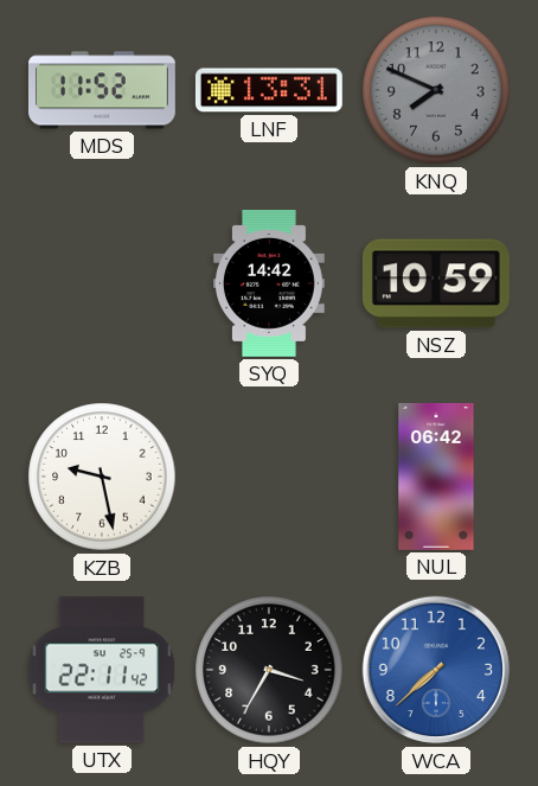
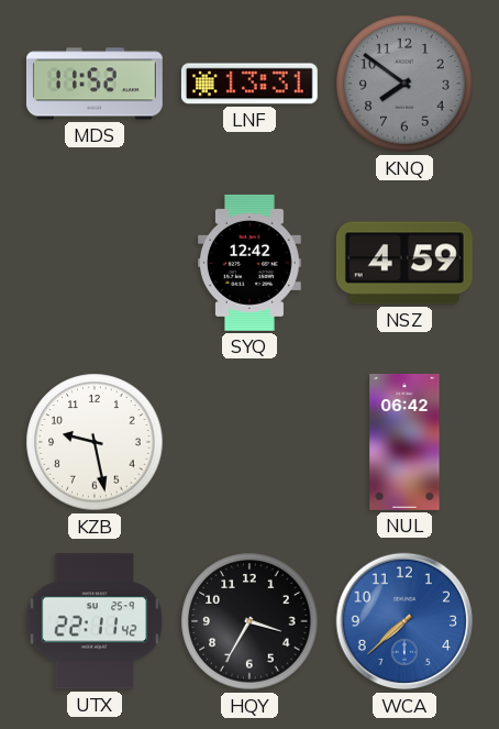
KNQ: 7:49 -> 7:51
SYQ: 14:42 -> 12:42
NSZ: 10:59 -> 4:59
